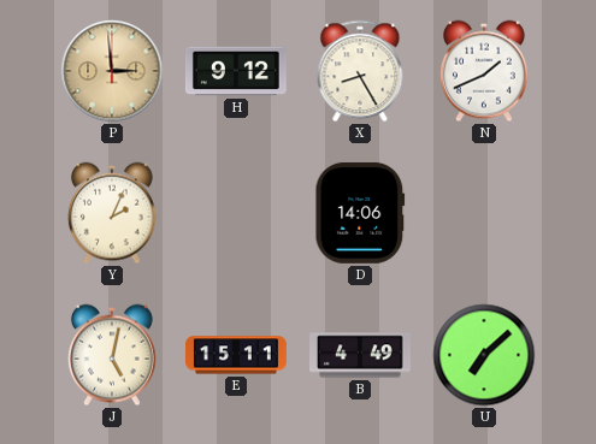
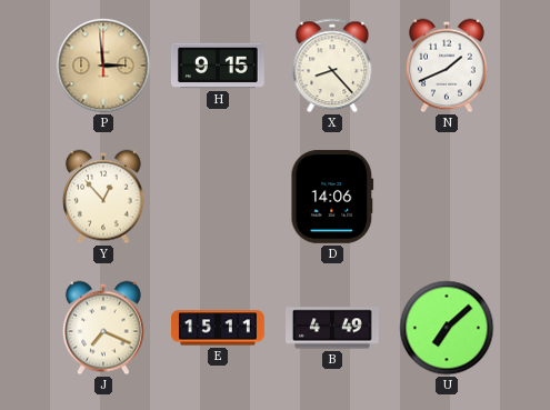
H: 9:12 -> 9:15
X: 8:25 -> 8:23
Y: 2:04 -> 12:53
J: 5:02 -> 7:19
